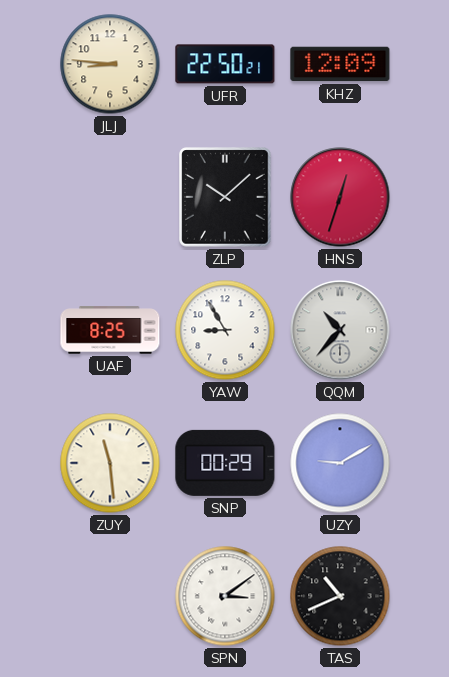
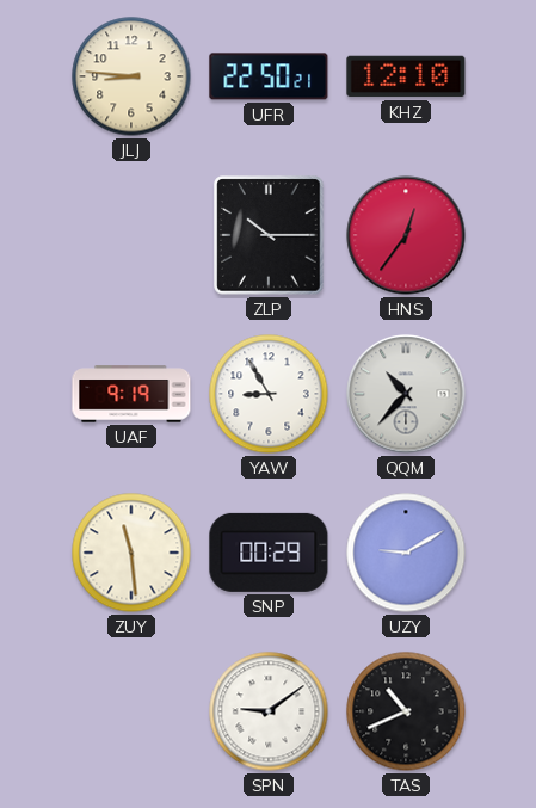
KHZ: 12:09 -> 12:10
ZLP: 10:08 -> 10:15
HNS: 12:33 -> 12:36
UAF: 8:25 -> 9:19
SPN: 3:09 -> 9:09
